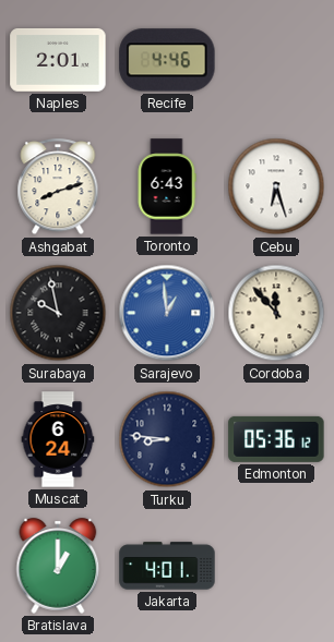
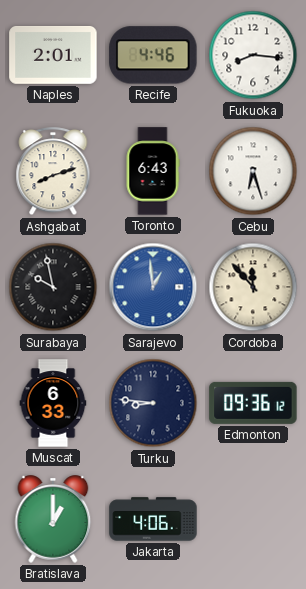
Fukuoka: none -> 8:16
Muscat: 6:24 -> 6:33
Edmonton: 05:36 -> 09:36
Jakarta: 4:01 -> 4:06
